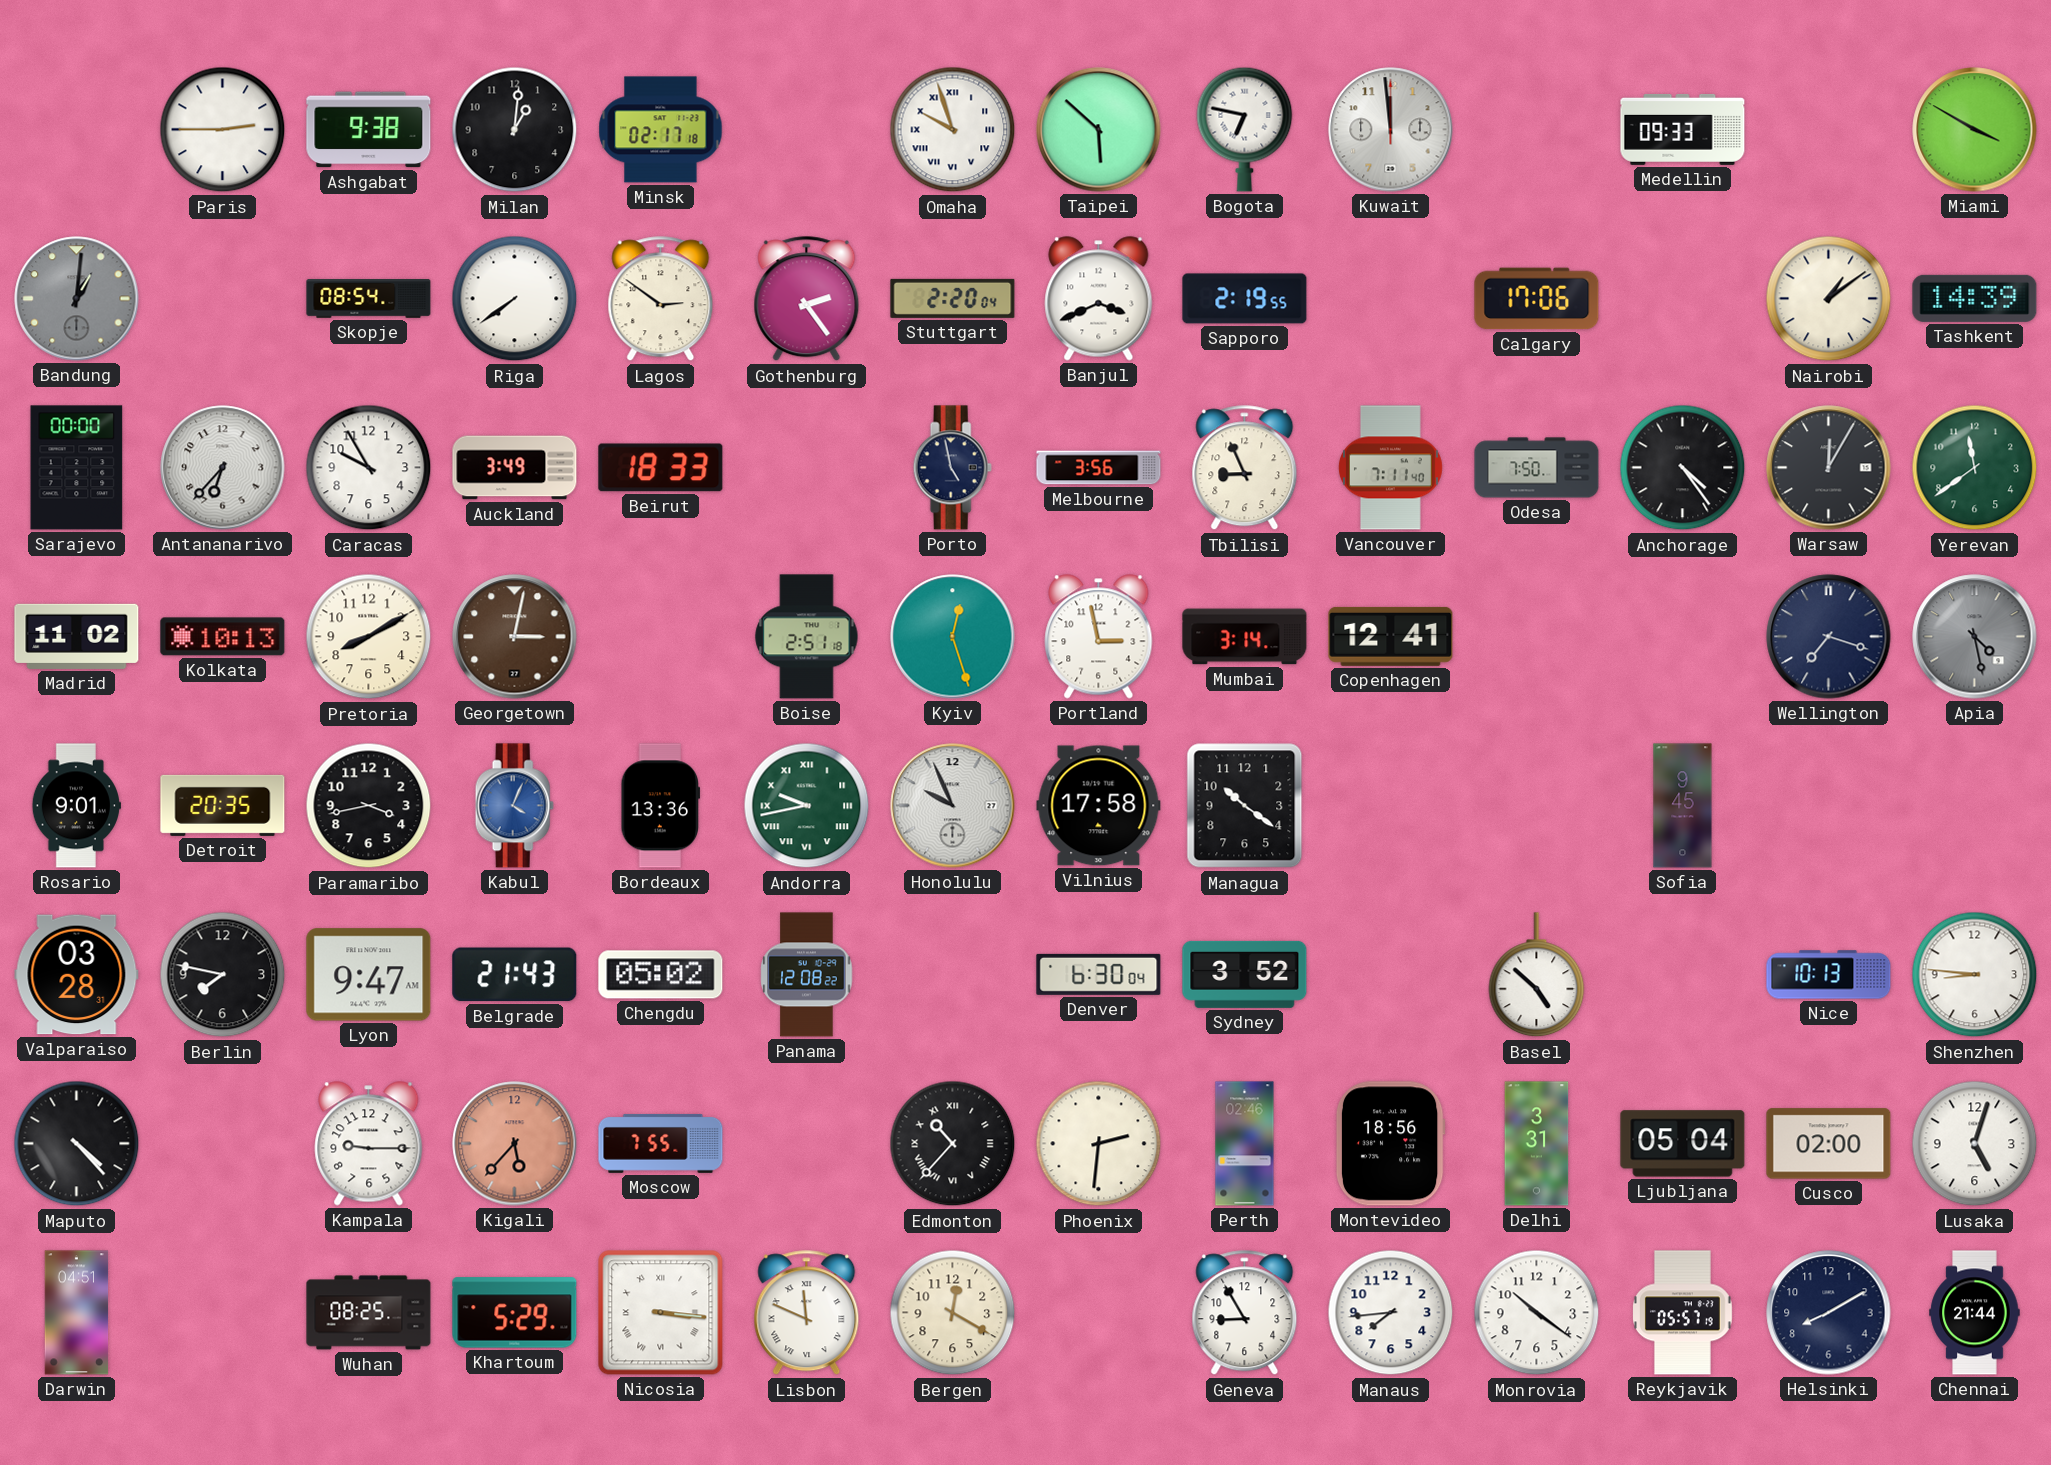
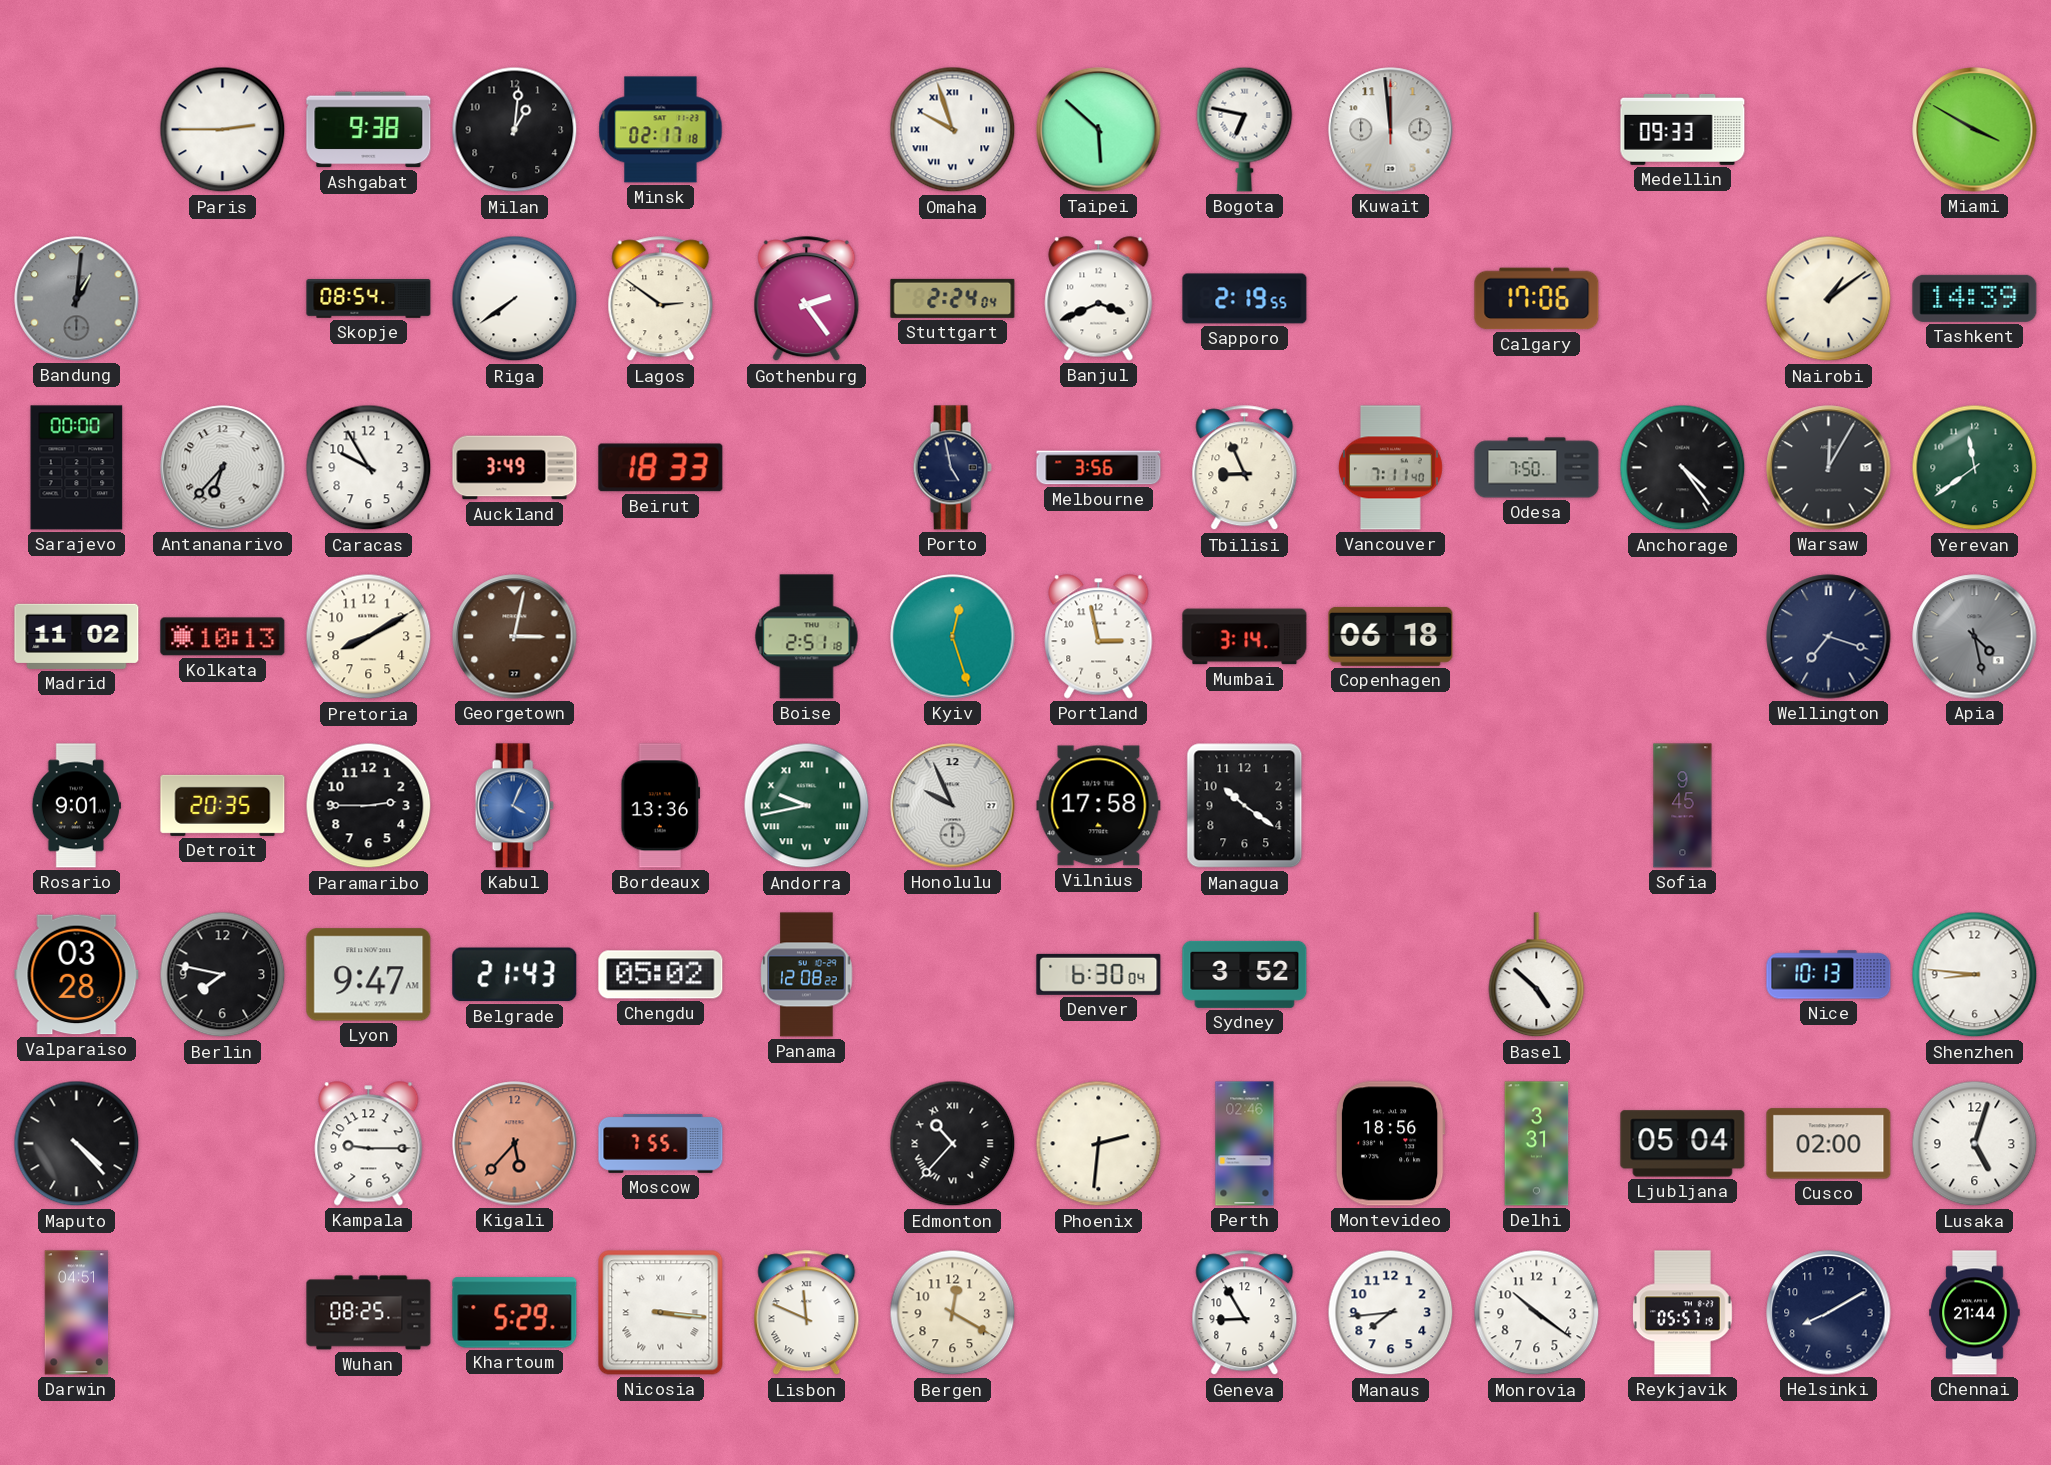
Stuttgart: 2:20 -> 2:24
Copenhagen: 12:41 -> 06:18
Paramaribo: 3:43 -> 2:45
